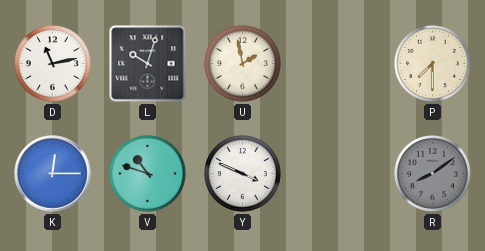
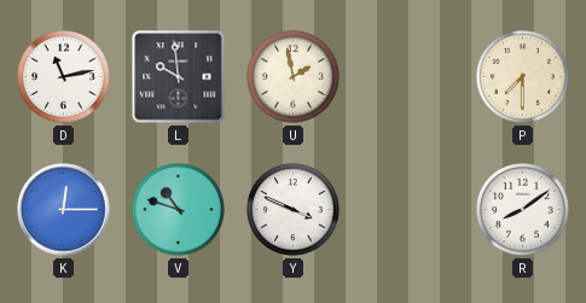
L: 10:03 -> 9:59
R dial: grey -> white
